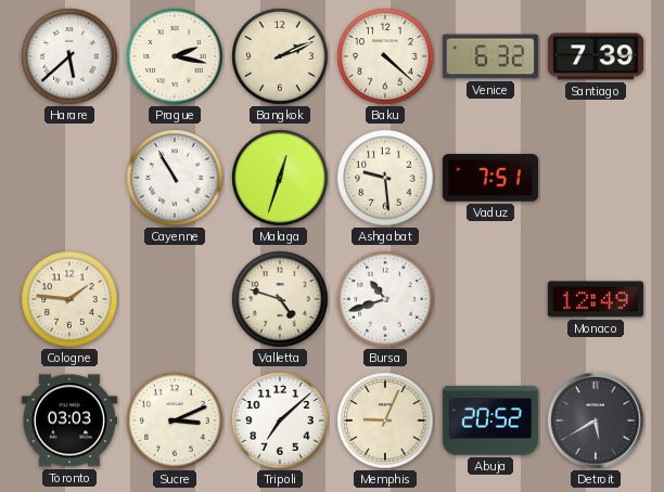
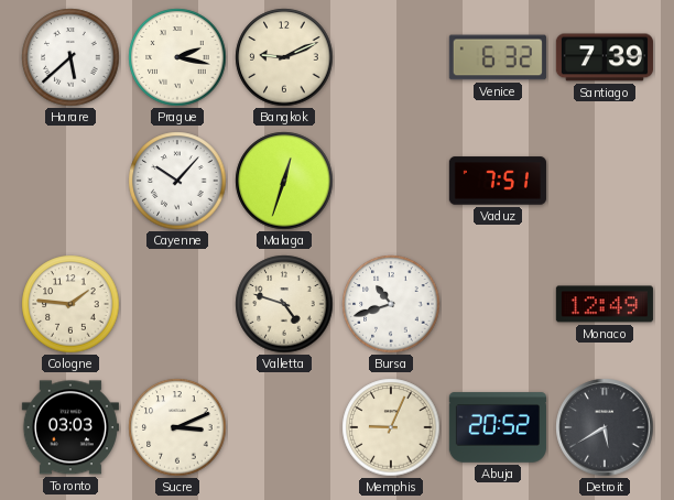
Bangkok: 2:11 -> 9:11
Baku: 4:22 -> none
Cayenne: 10:55 -> 10:07
Ashgabat: 9:29 -> none
Tripoli: 7:08 -> none
